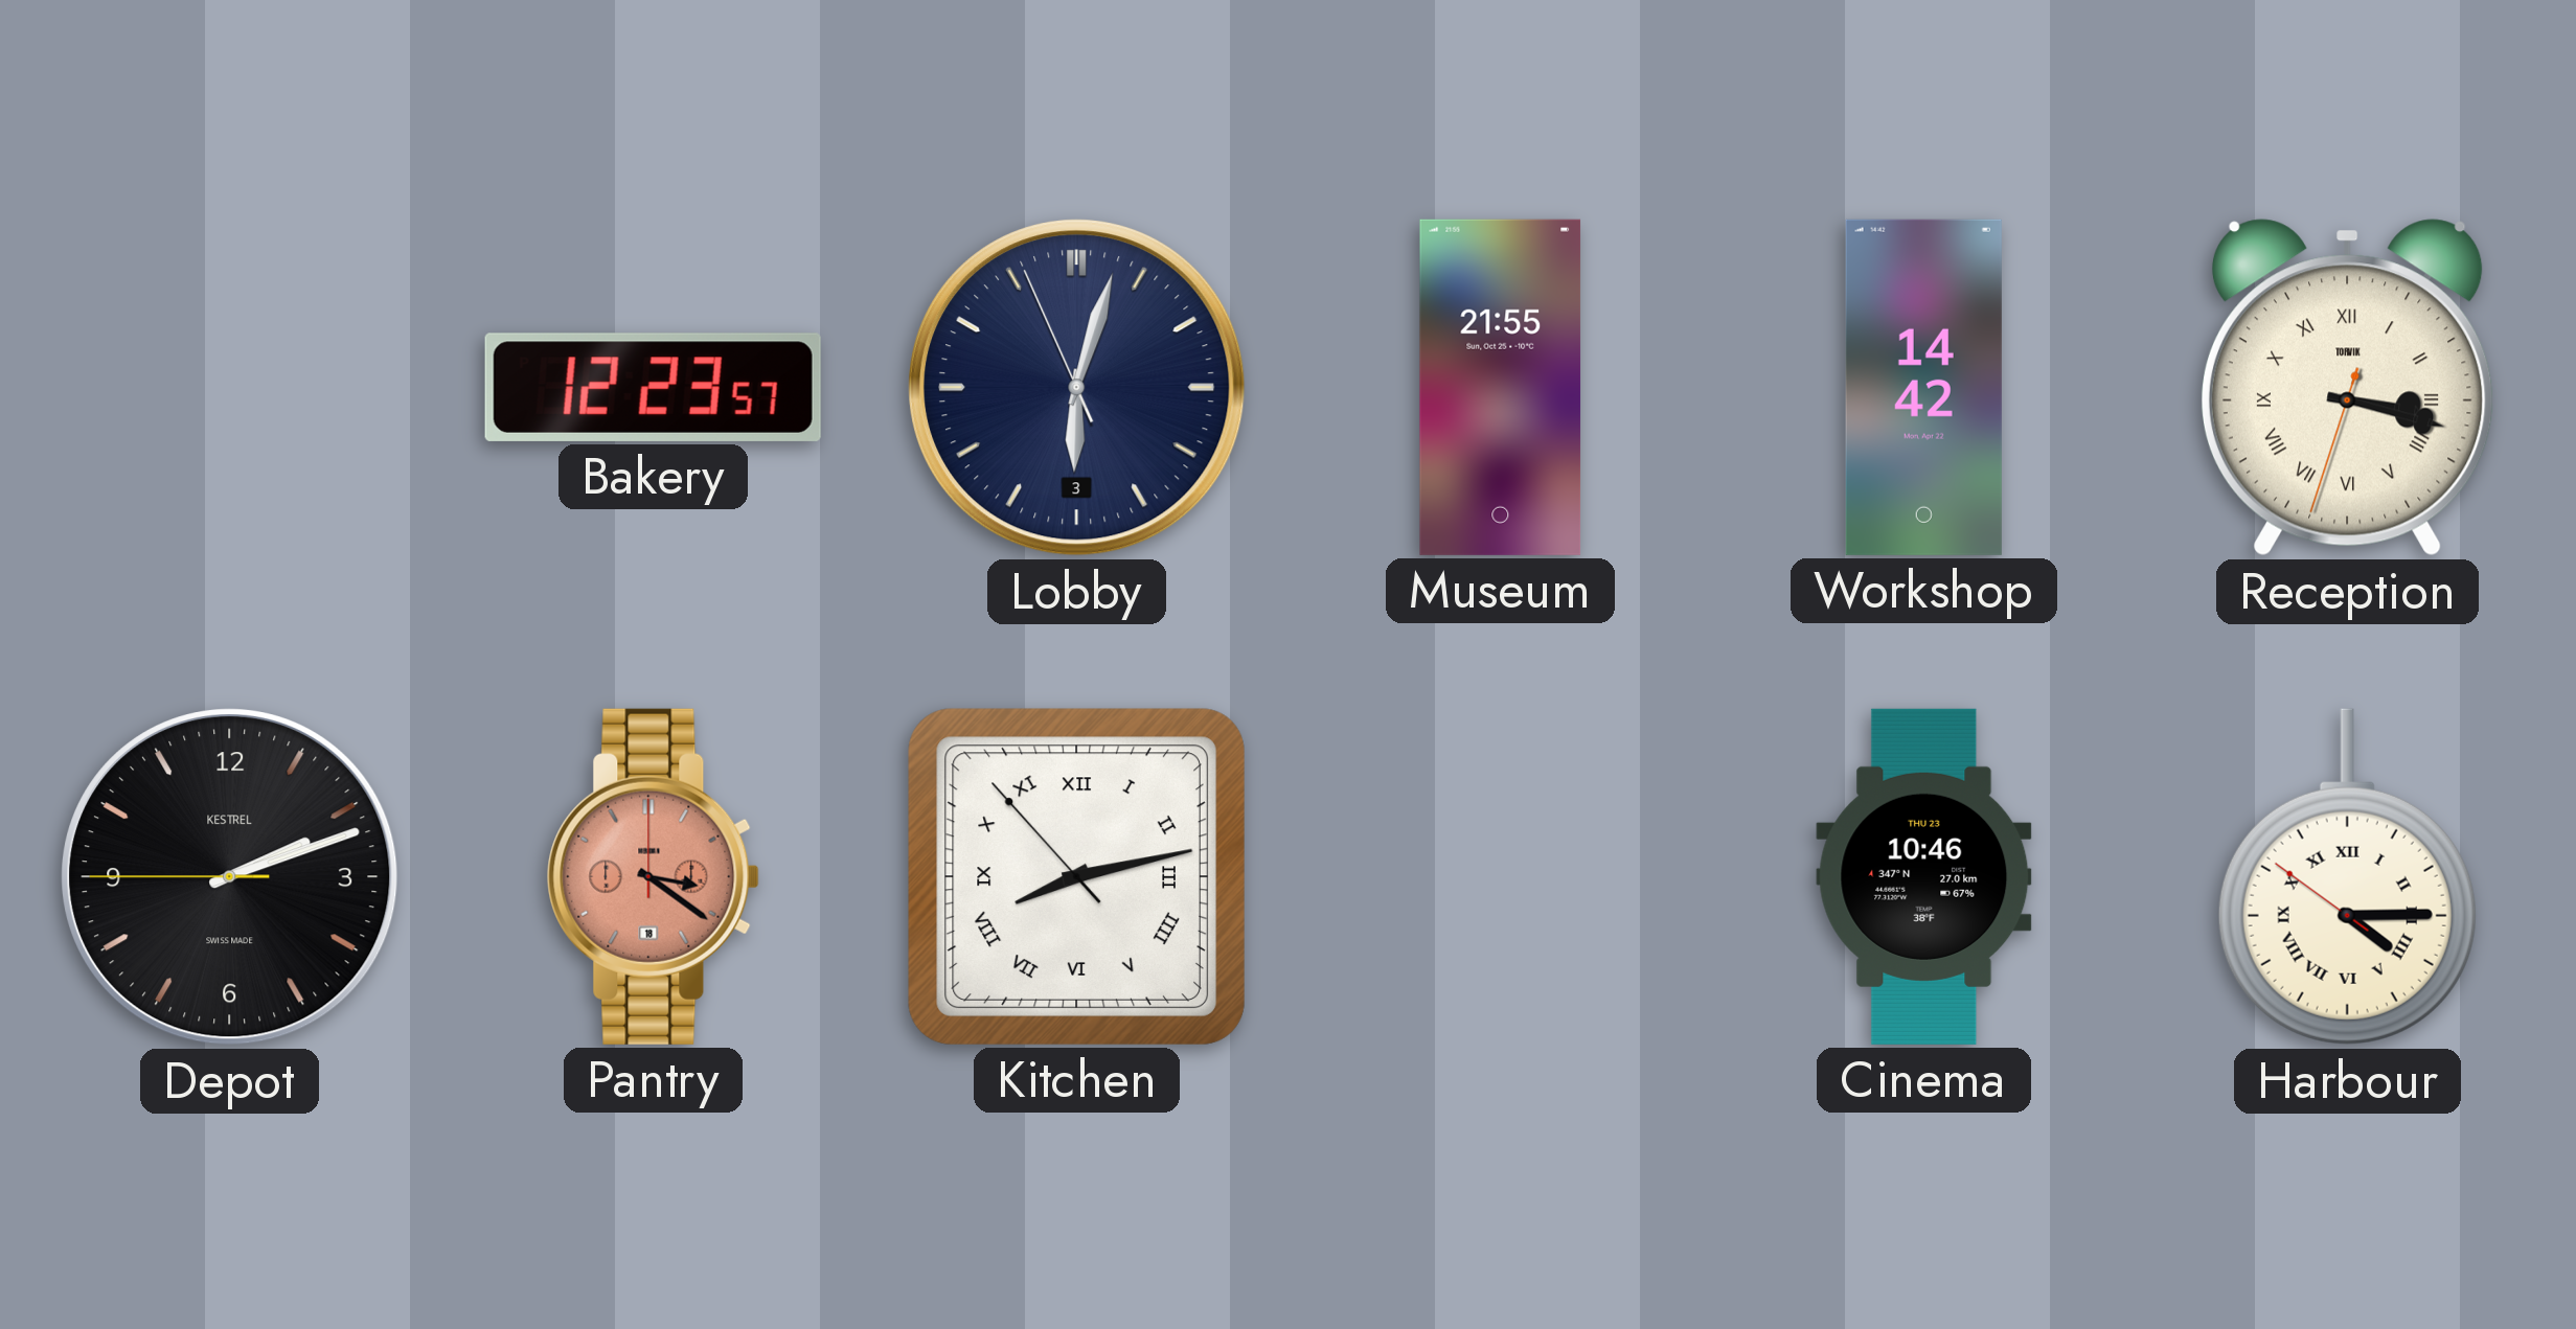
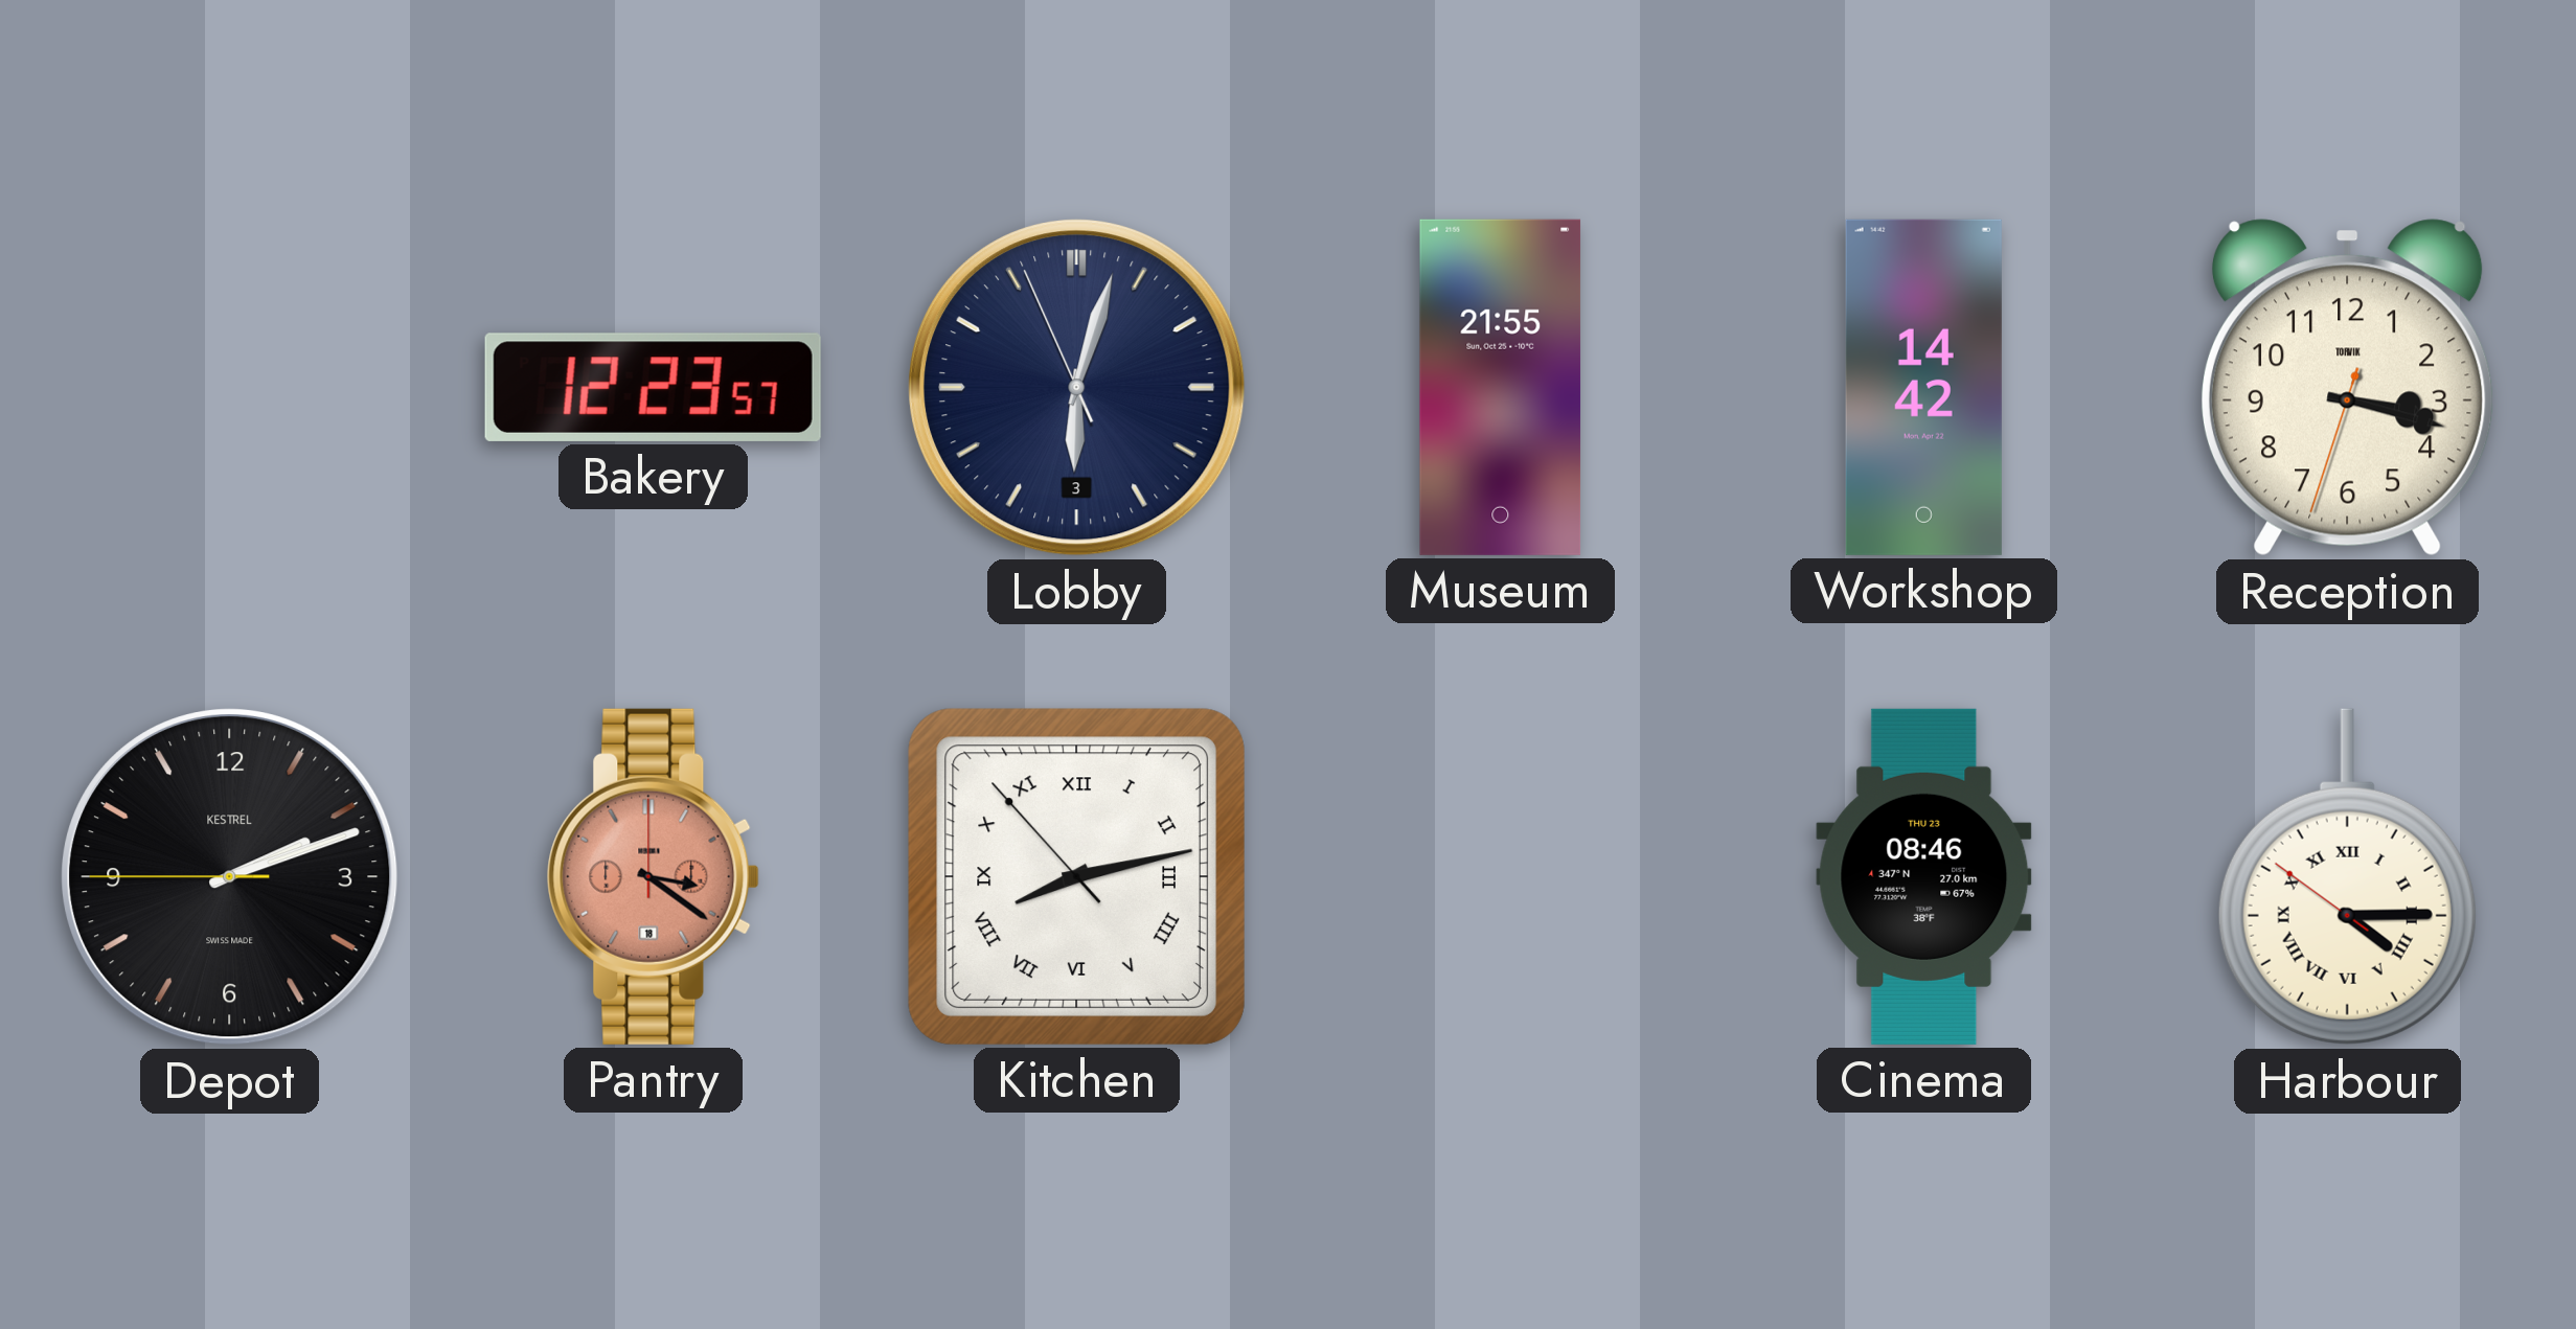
Reception numerals: Roman -> Arabic
Cinema: 10:46 -> 08:46
